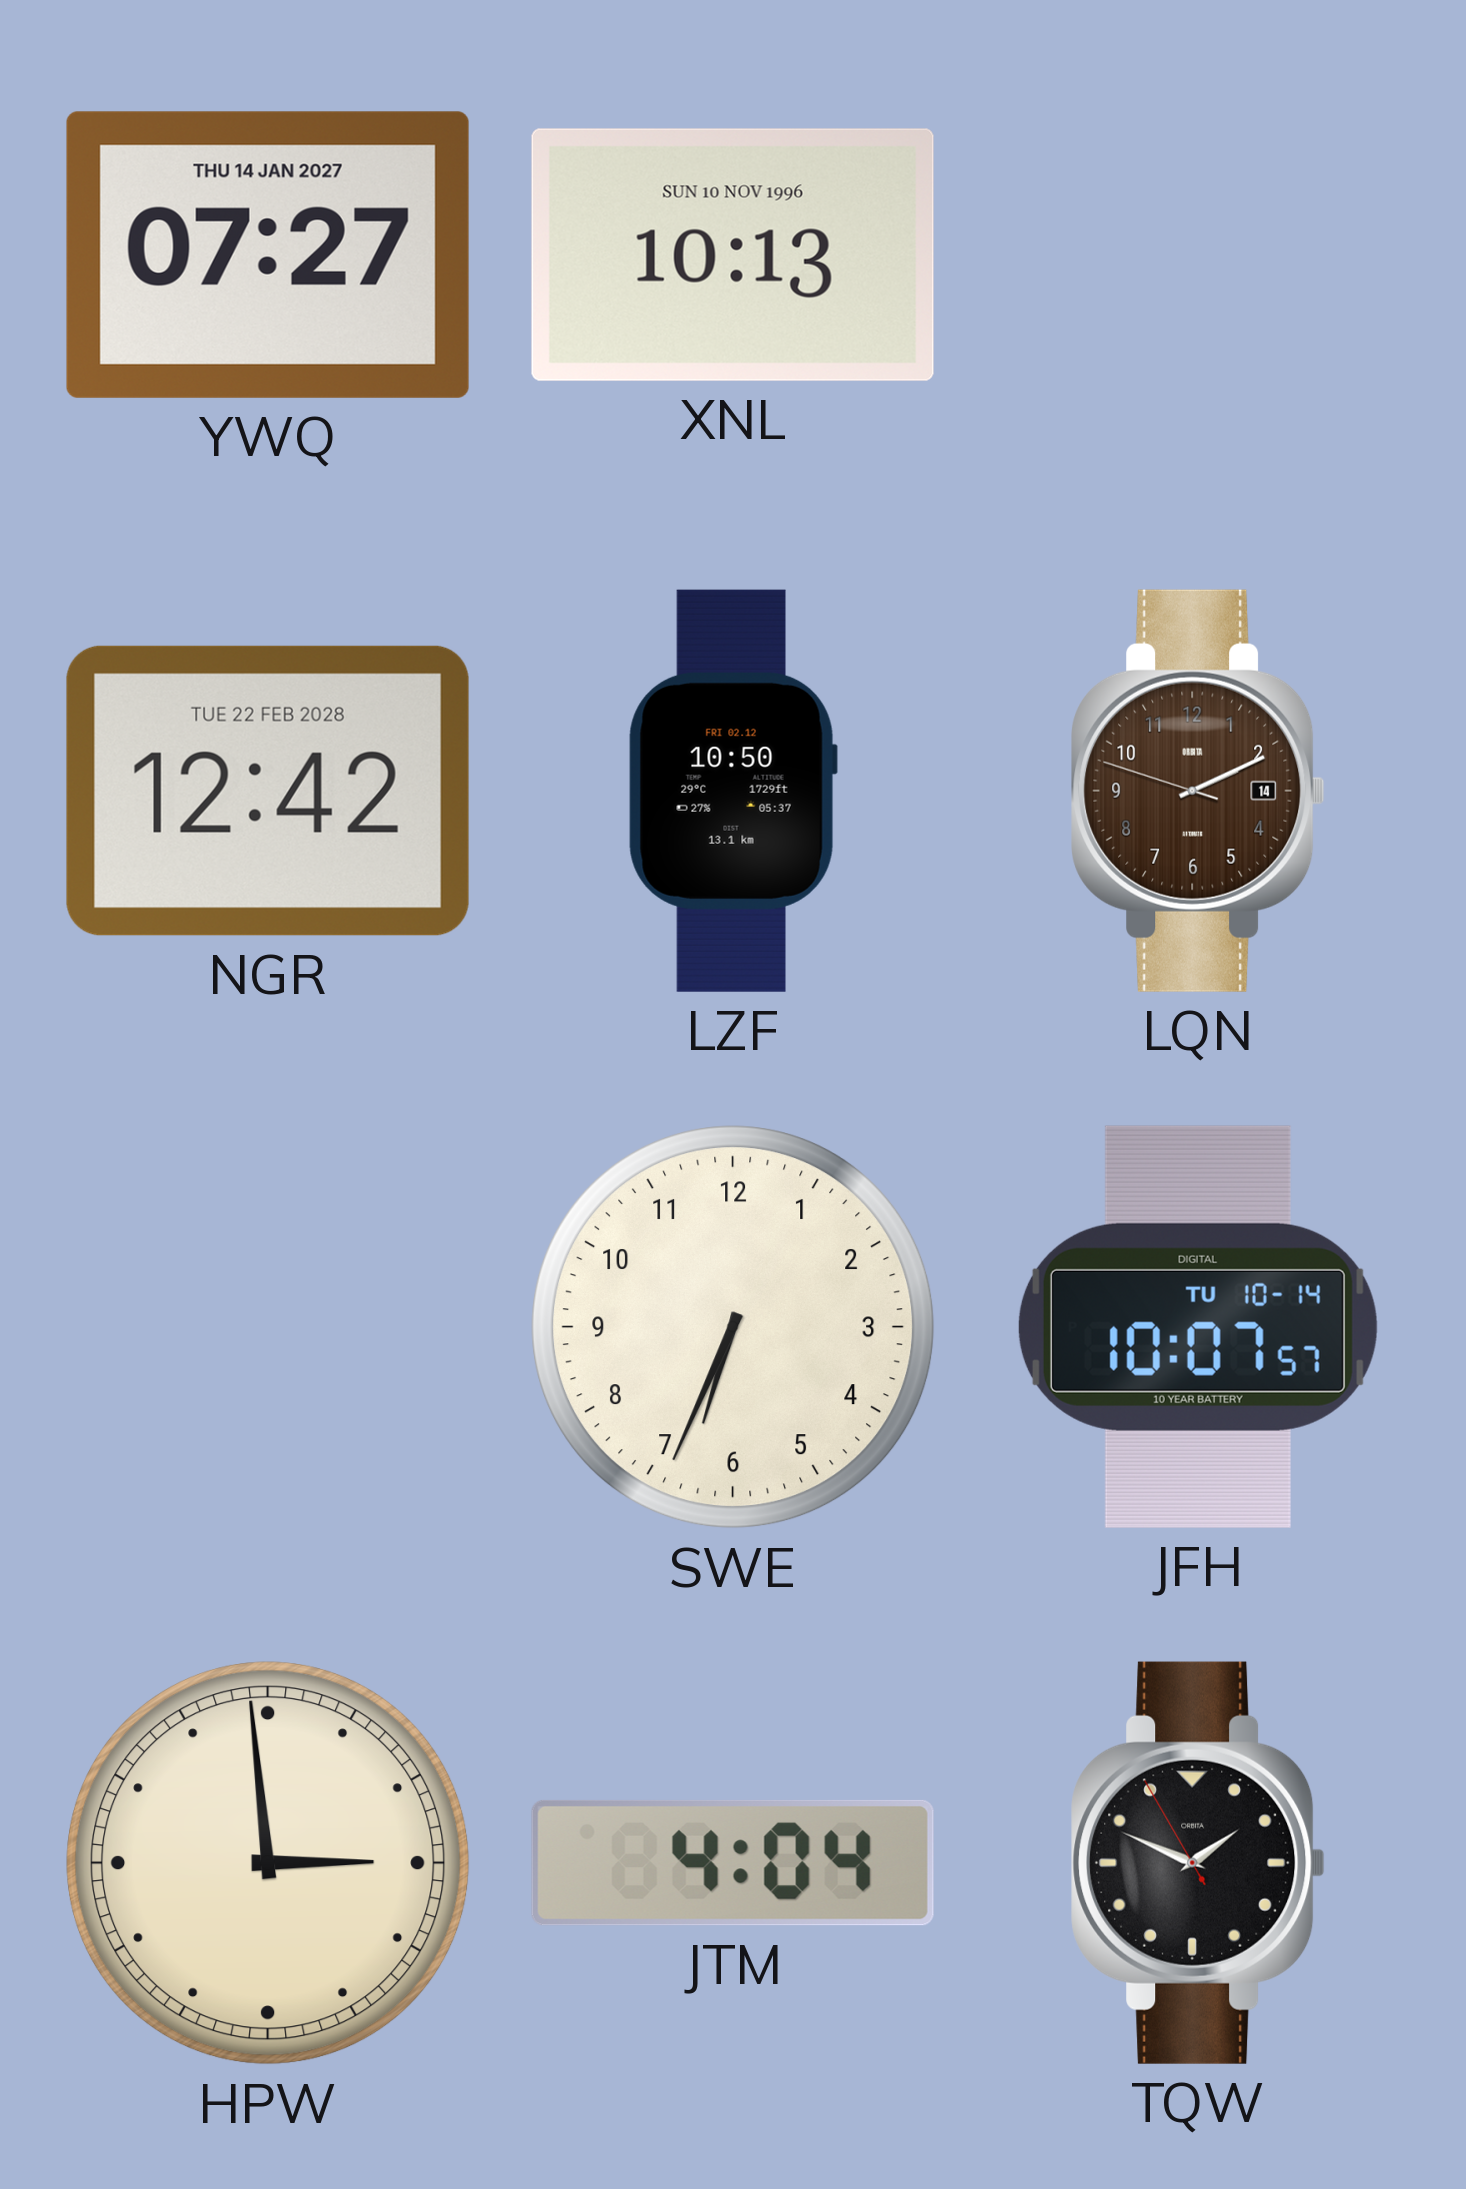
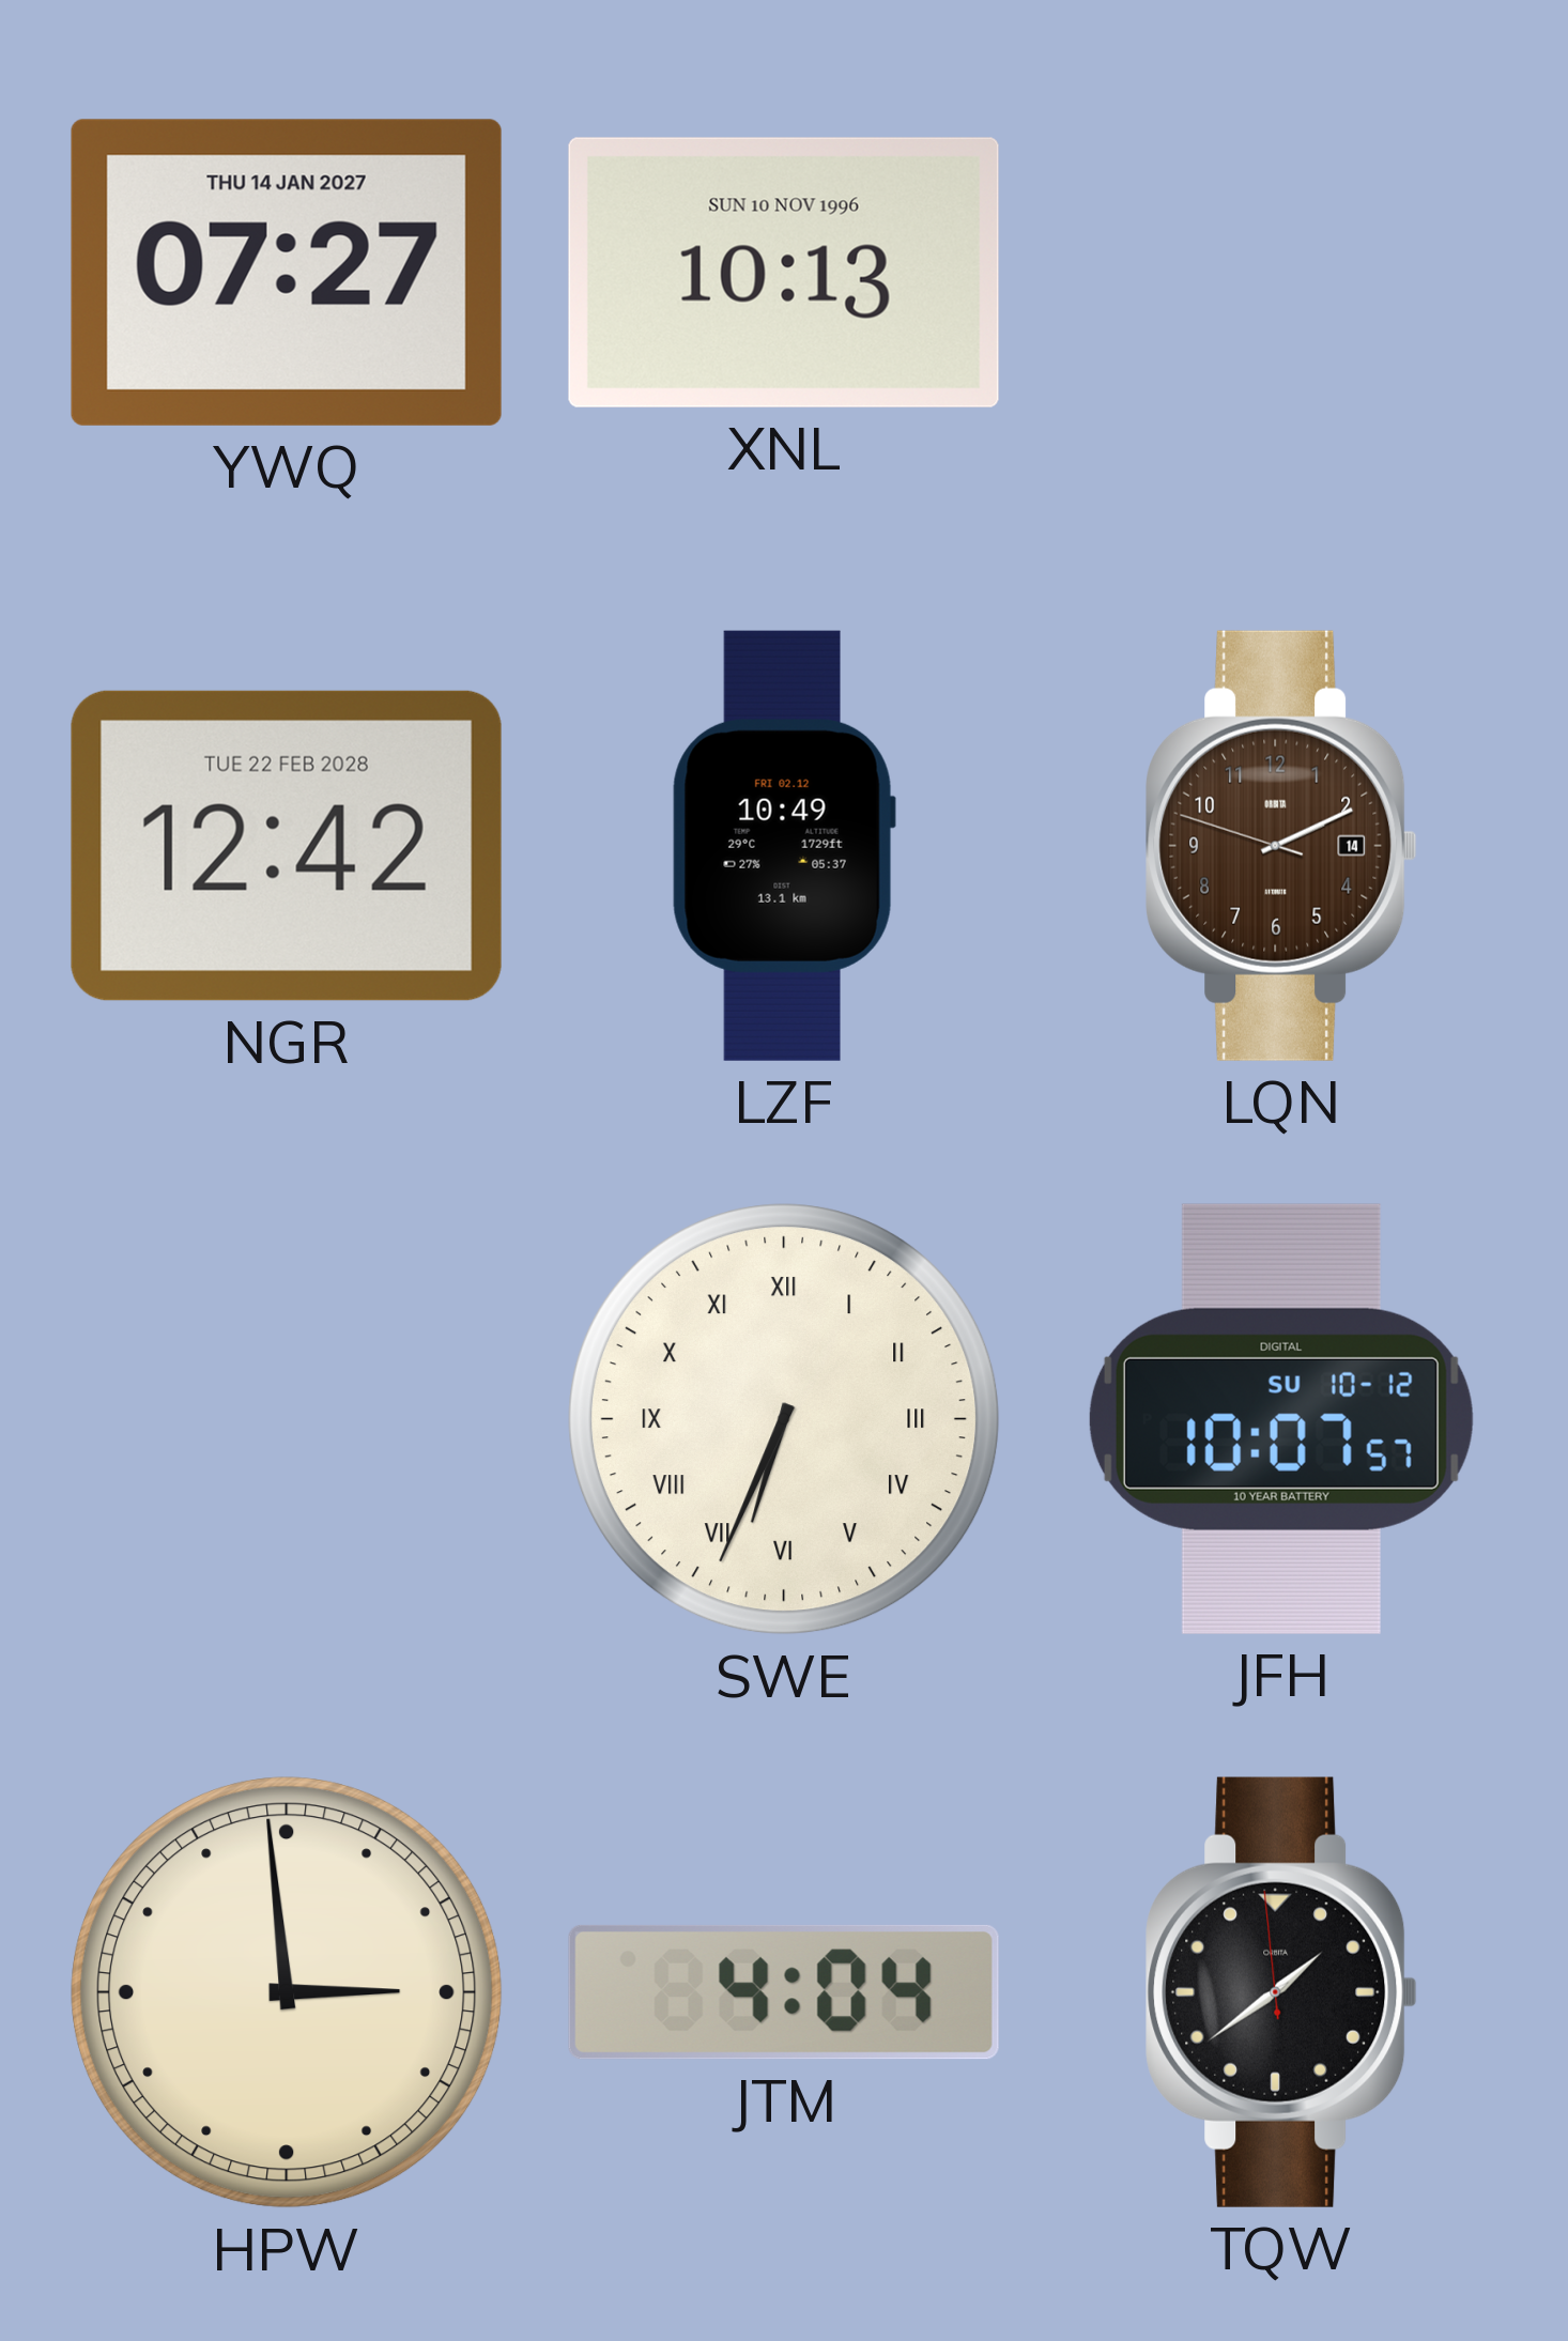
LZF: 10:50 -> 10:49
SWE numerals: Arabic -> Roman
JFH date: TU 10-14 -> SU 10-12
TQW: 1:48 -> 1:38
